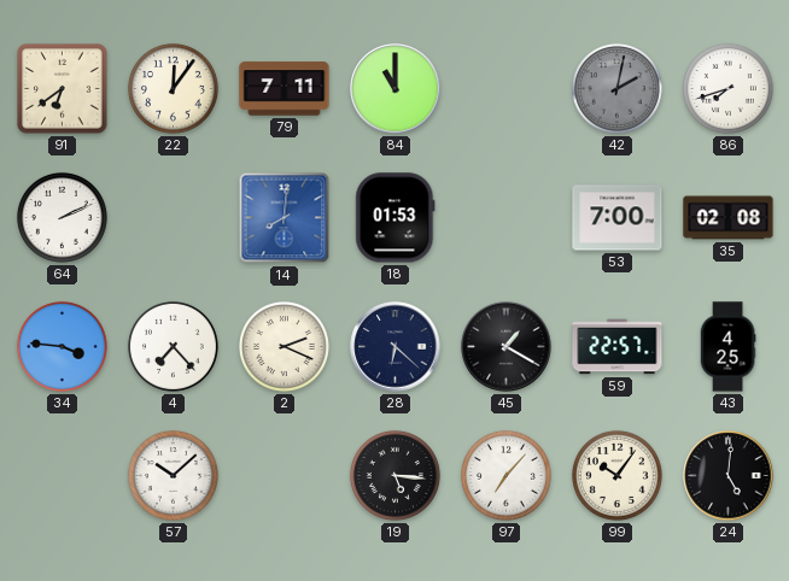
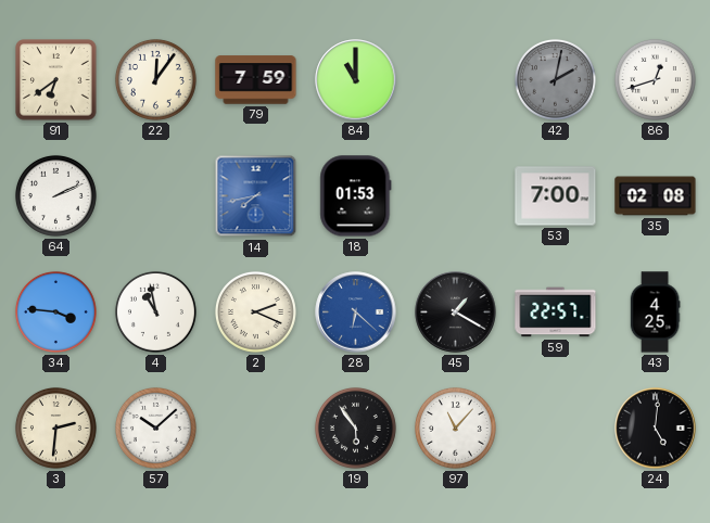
79: 7:11 -> 7:59
86: 7:42 -> 12:42
14: 8:01 -> 7:43
4: 7:23 -> 10:58
28 dial: navy -> blue
3: none -> 2:31
19: 5:16 -> 5:54
97: 7:07 -> 11:07
99: 10:06 -> none
